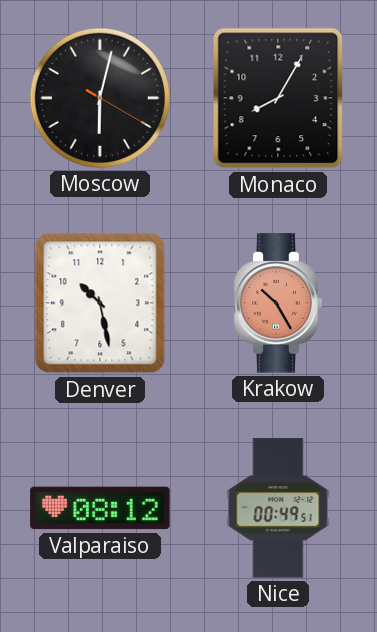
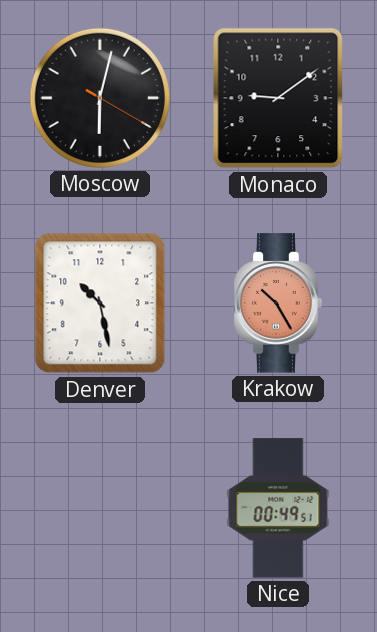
Monaco: 8:05 -> 9:09
Valparaiso: 08:12 -> none
